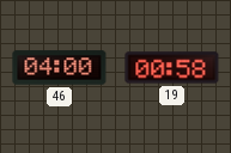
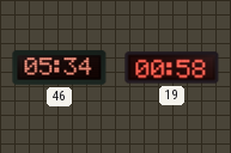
46: 04:00 -> 05:34
